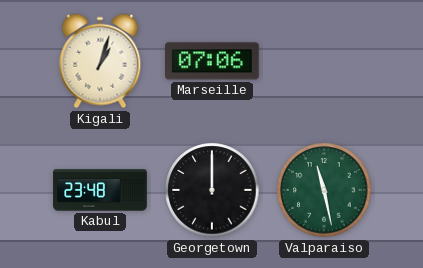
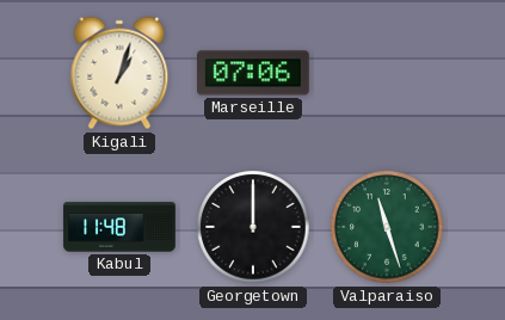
Kabul: 23:48 -> 11:48
Valparaiso: 11:28 -> 11:27
